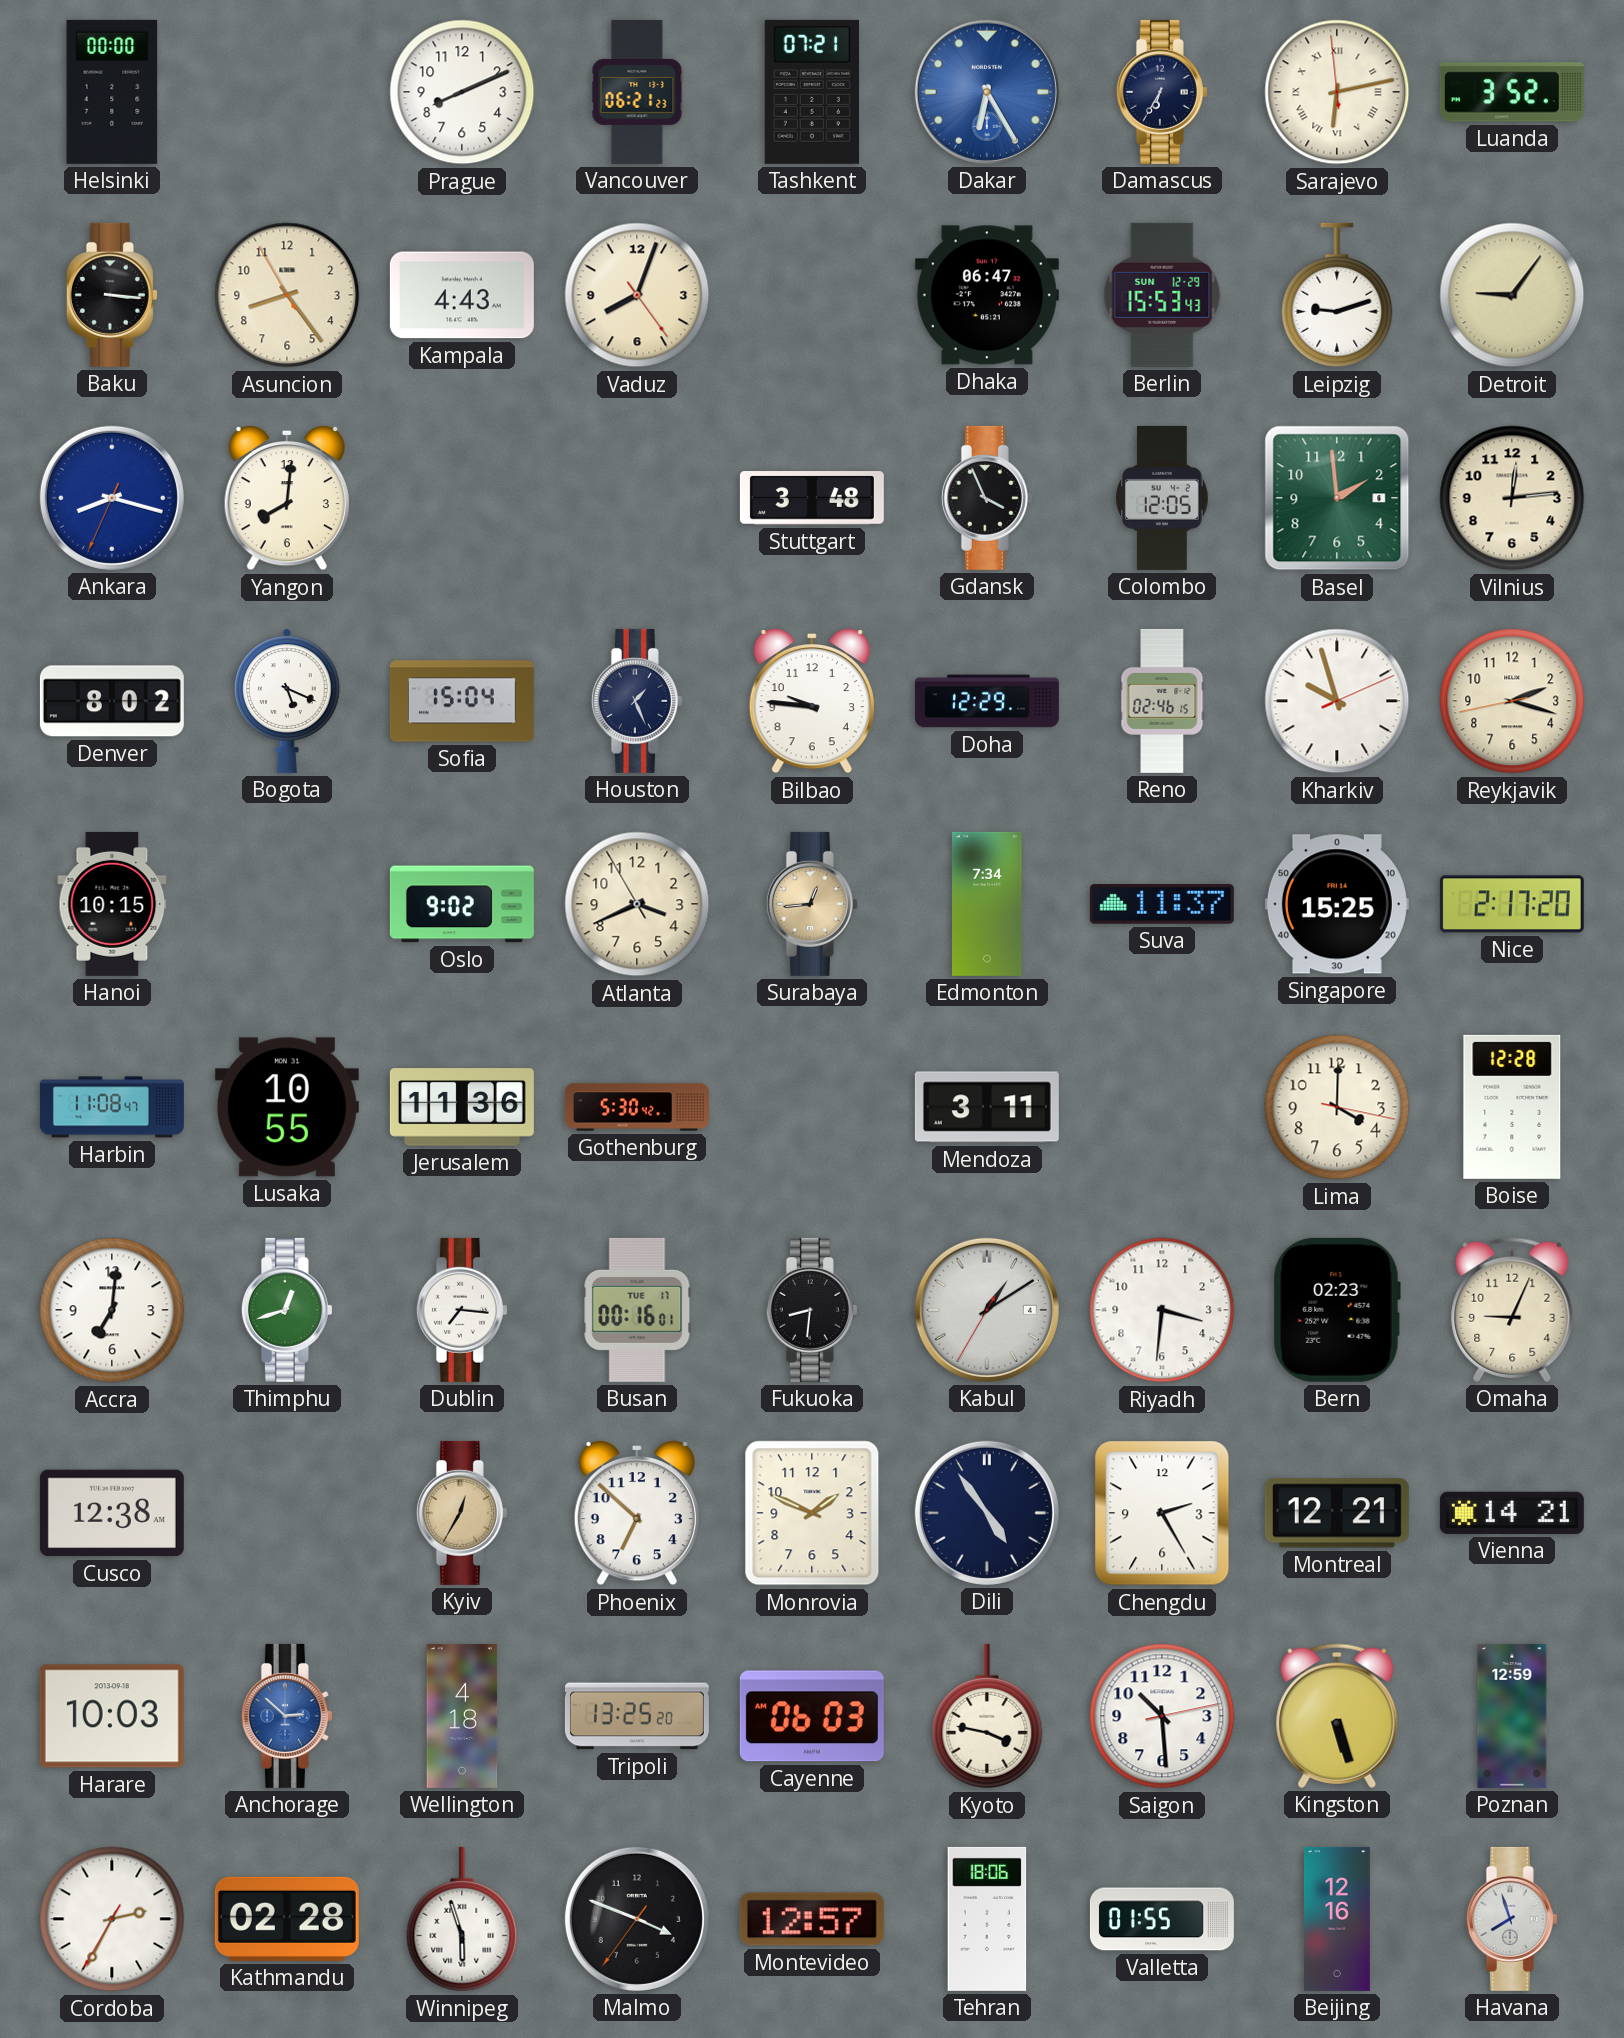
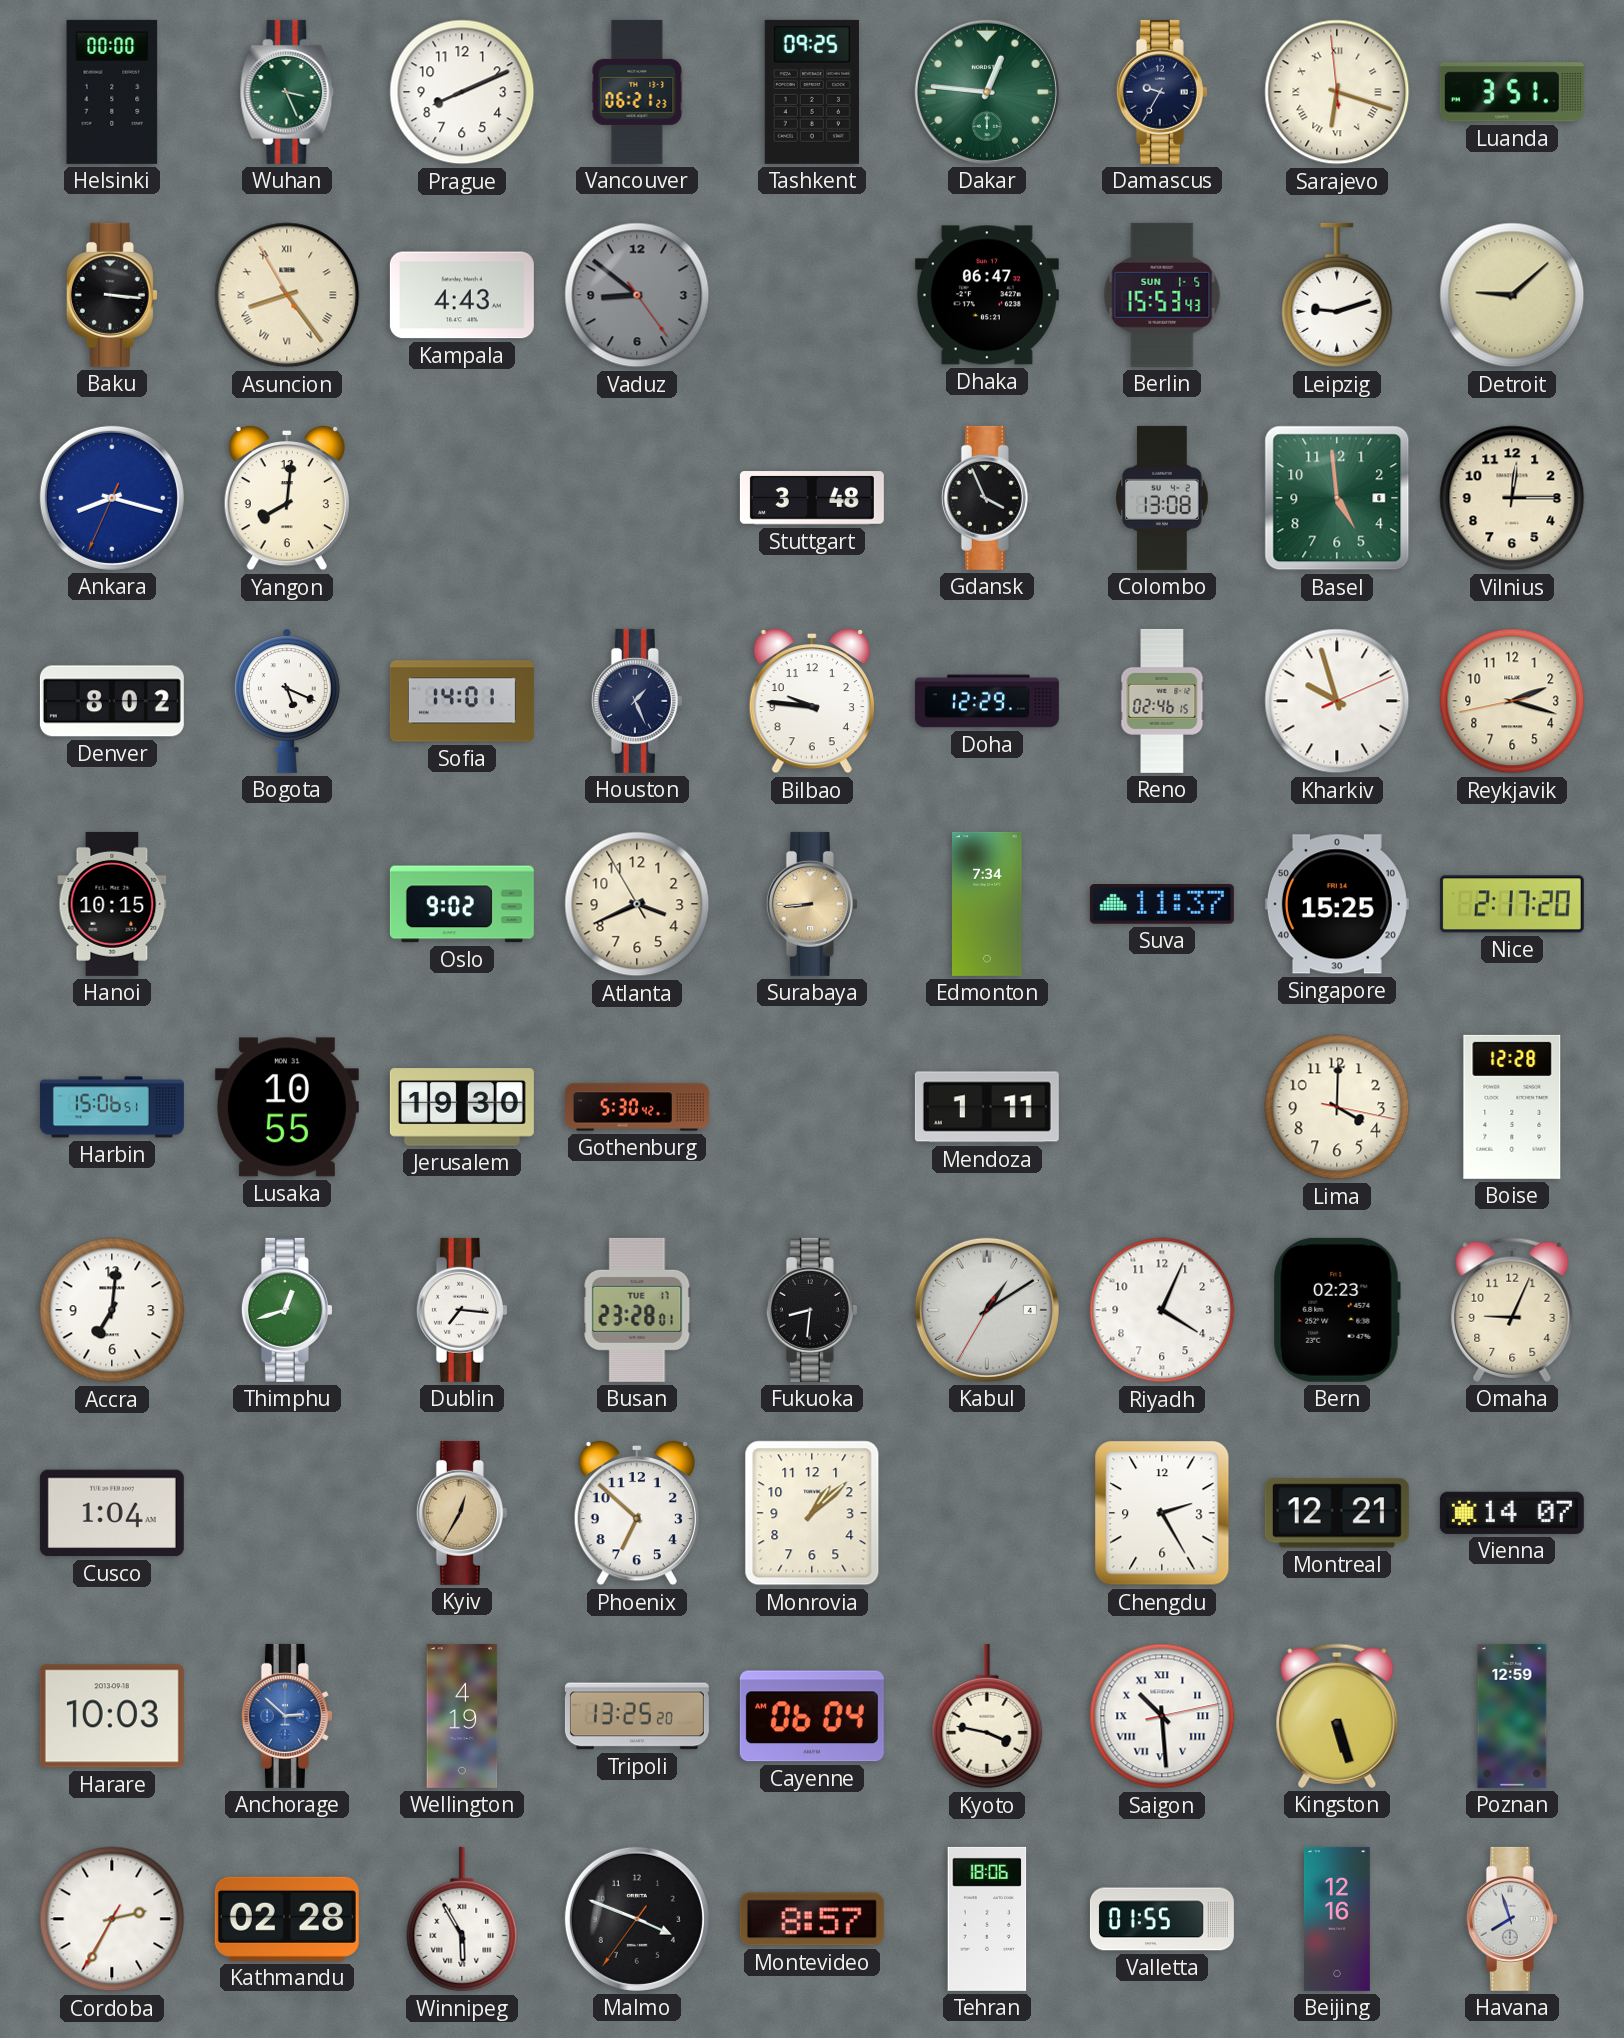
Wuhan: none -> 3:26
Tashkent: 07:21 -> 09:25
Dakar: 6:25 -> 12:46
Dakar dial: blue -> green
Damascus: 6:35 -> 9:35
Sarajevo: 6:12 -> 6:17
Luanda: 3:52 -> 3:51
Asuncion numerals: Arabic -> Roman
Vaduz: 8:03 -> 8:51
Vaduz dial: cream -> grey
Berlin date: SUN 12-29 -> SUN 1-5
Detroit: 9:06 -> 9:08
Colombo: 12:05 -> 13:08
Basel: 1:59 -> 4:59
Vilnius: 12:14 -> 12:15
Sofia: 15:04 -> 14:01
Surabaya: 12:44 -> 8:44
Harbin: 11:08 -> 15:06
Jerusalem: 11:36 -> 19:30
Mendoza: 3:11 -> 1:11
Busan: 00:16 -> 23:28
Riyadh: 3:31 -> 4:04
Cusco: 12:38 -> 1:04
Monrovia: 1:49 -> 1:08
Dili: 4:54 -> none
Vienna: 14:21 -> 14:07
Wellington: 4:18 -> 4:19
Cayenne: 06:03 -> 06:04
Saigon numerals: Arabic -> Roman
Winnipeg: 5:57 -> 5:55
Montevideo: 12:57 -> 8:57
